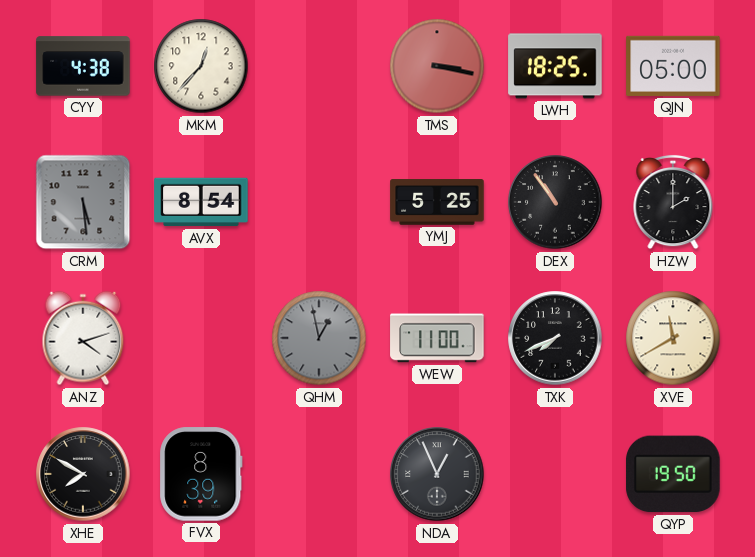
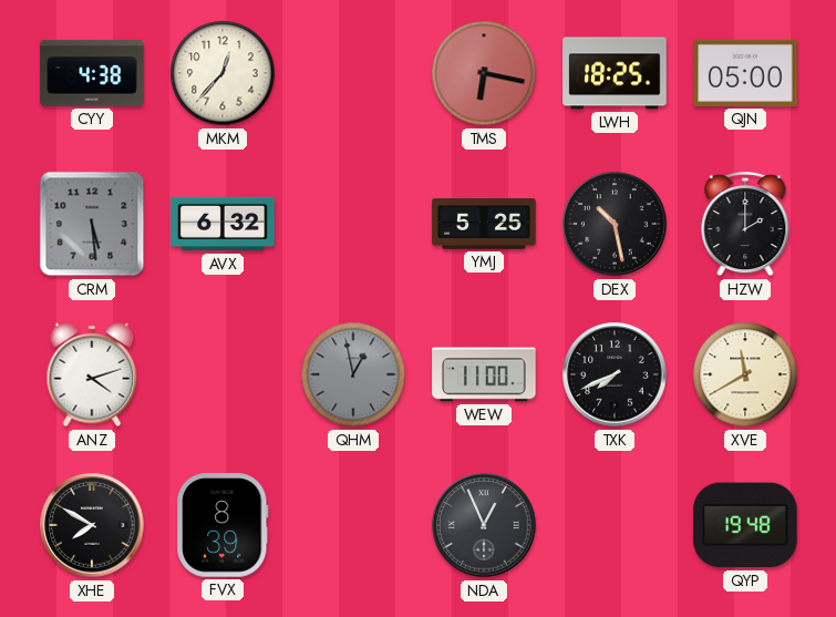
TMS: 3:17 -> 6:17
AVX: 8:54 -> 6:32
DEX: 10:54 -> 10:28
QYP: 19:50 -> 19:48
